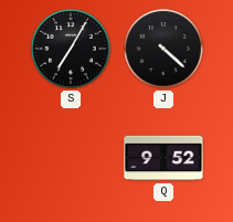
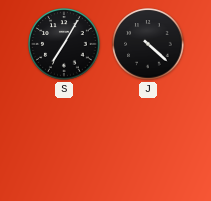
Q: 9:52 -> none
